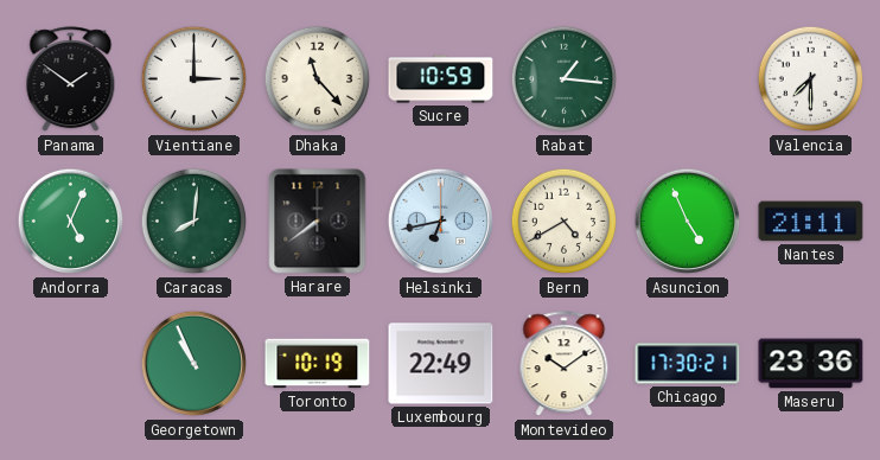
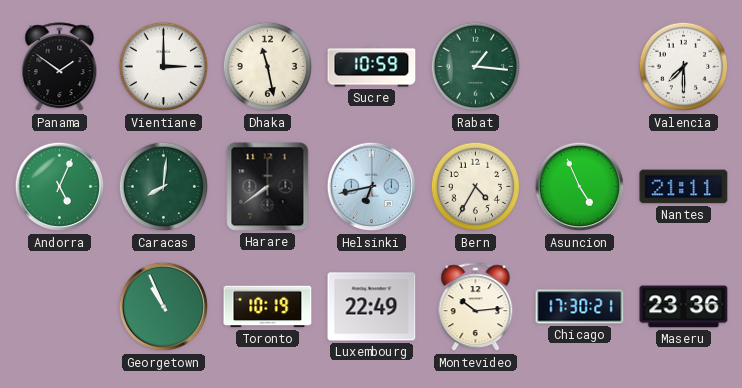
Dhaka: 11:23 -> 11:28
Bern: 4:40 -> 4:35
Montevideo: 10:09 -> 10:14
